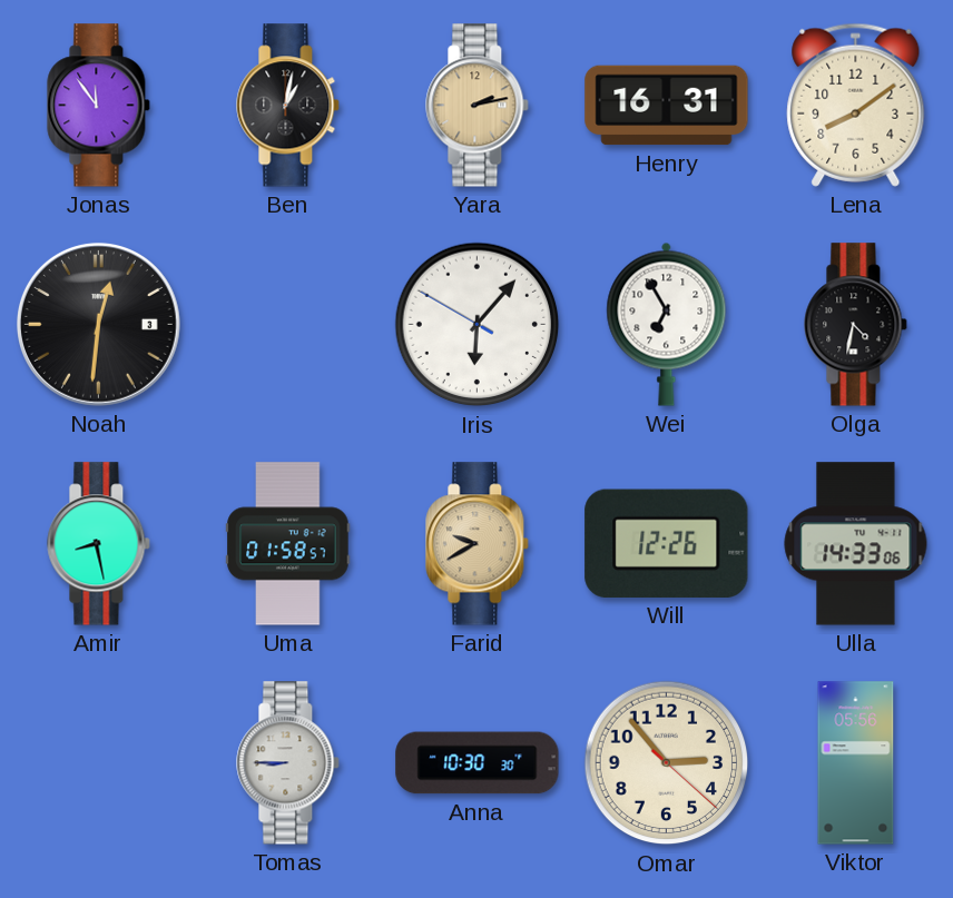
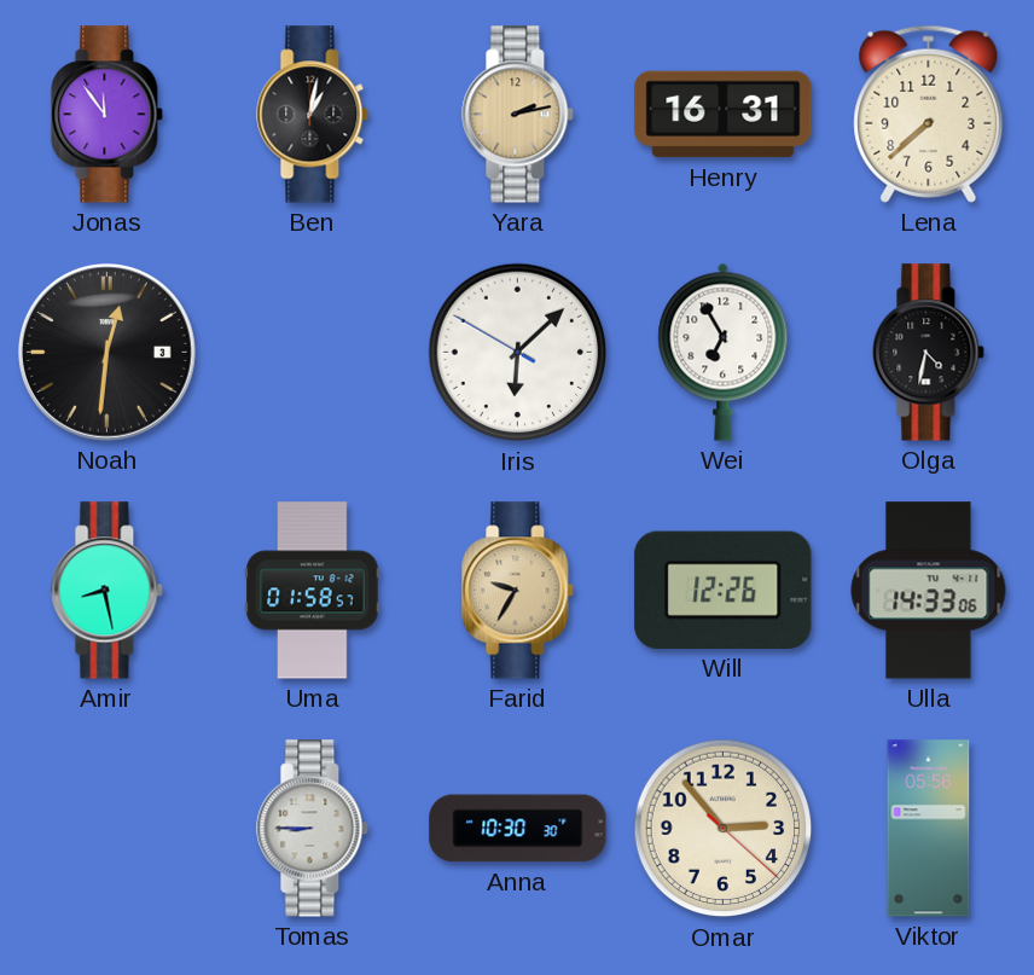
Lena: 8:09 -> 7:38
Iris: 6:06 -> 6:07
Farid: 9:40 -> 9:35
